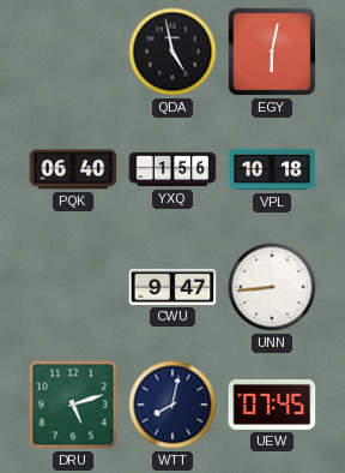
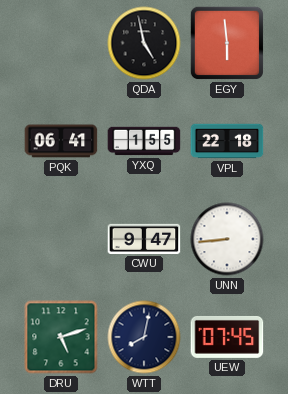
EGY: 6:02 -> 5:59
PQK: 06:40 -> 06:41
YXQ: 1:56 -> 1:55
VPL: 10:18 -> 22:18
